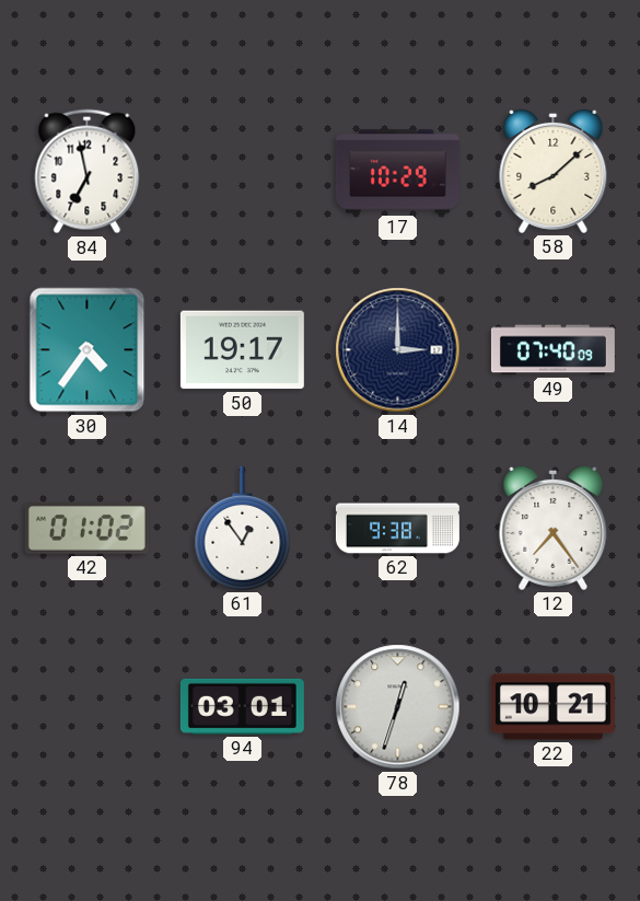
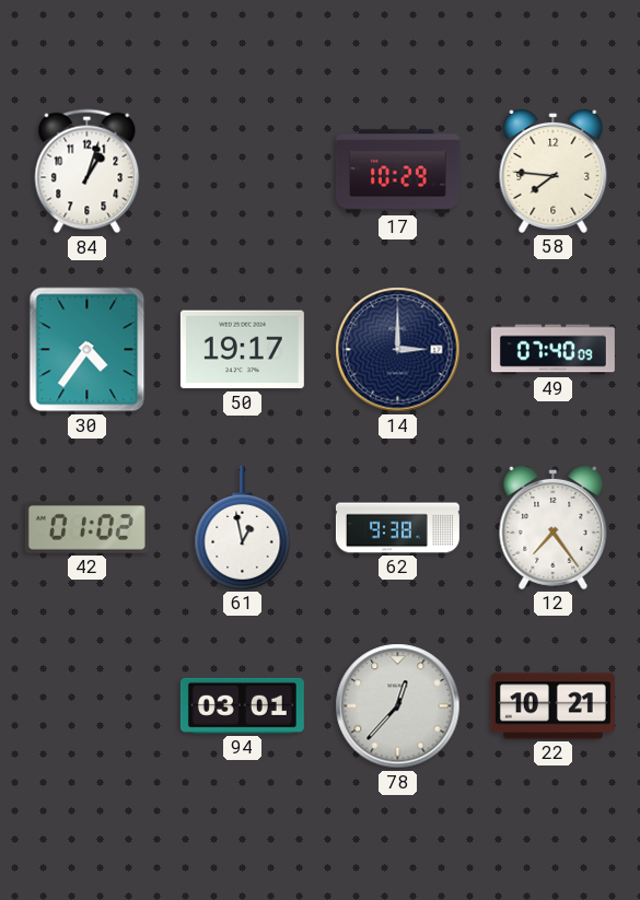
84: 6:58 -> 1:03
58: 8:08 -> 7:46
61: 12:54 -> 12:58
78: 12:33 -> 12:37
